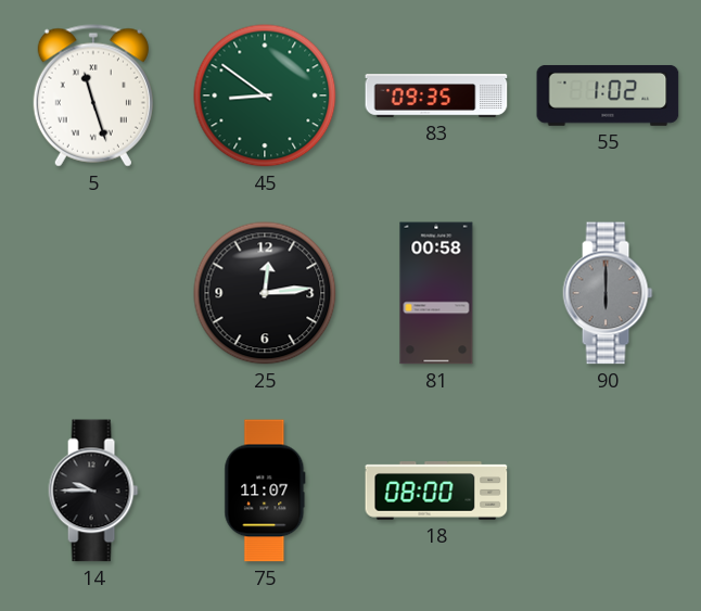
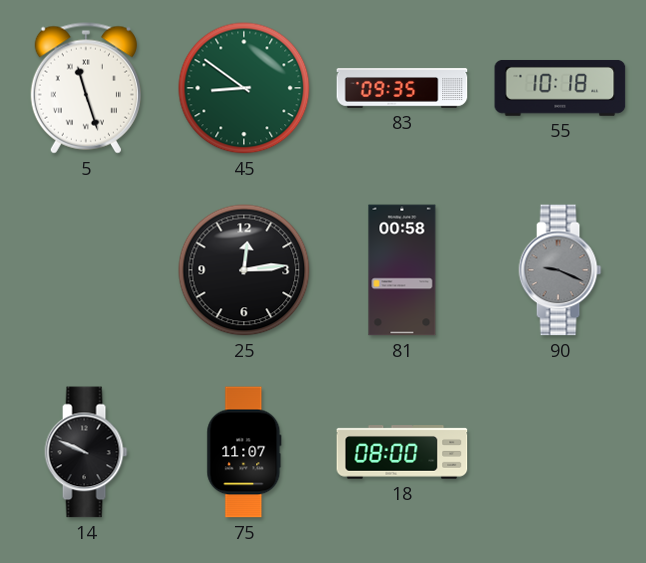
55: 1:02 -> 10:18
90: 6:00 -> 9:19
14: 9:45 -> 9:49
